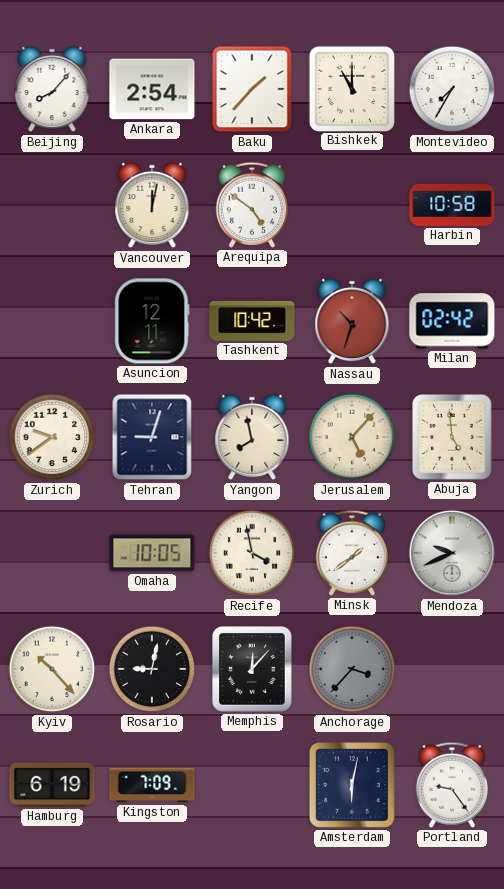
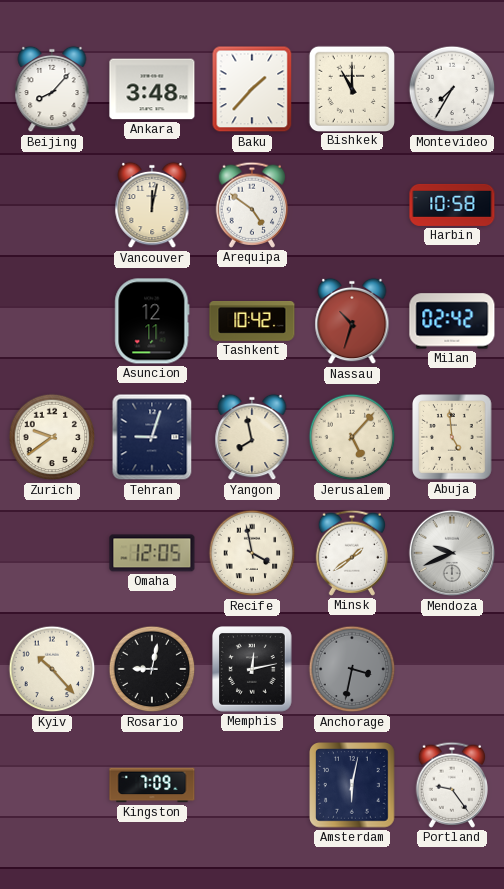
Ankara: 2:54 -> 3:48
Omaha: 10:05 -> 12:05
Memphis: 12:07 -> 12:13
Anchorage: 3:37 -> 3:32
Hamburg: 6:19 -> none
